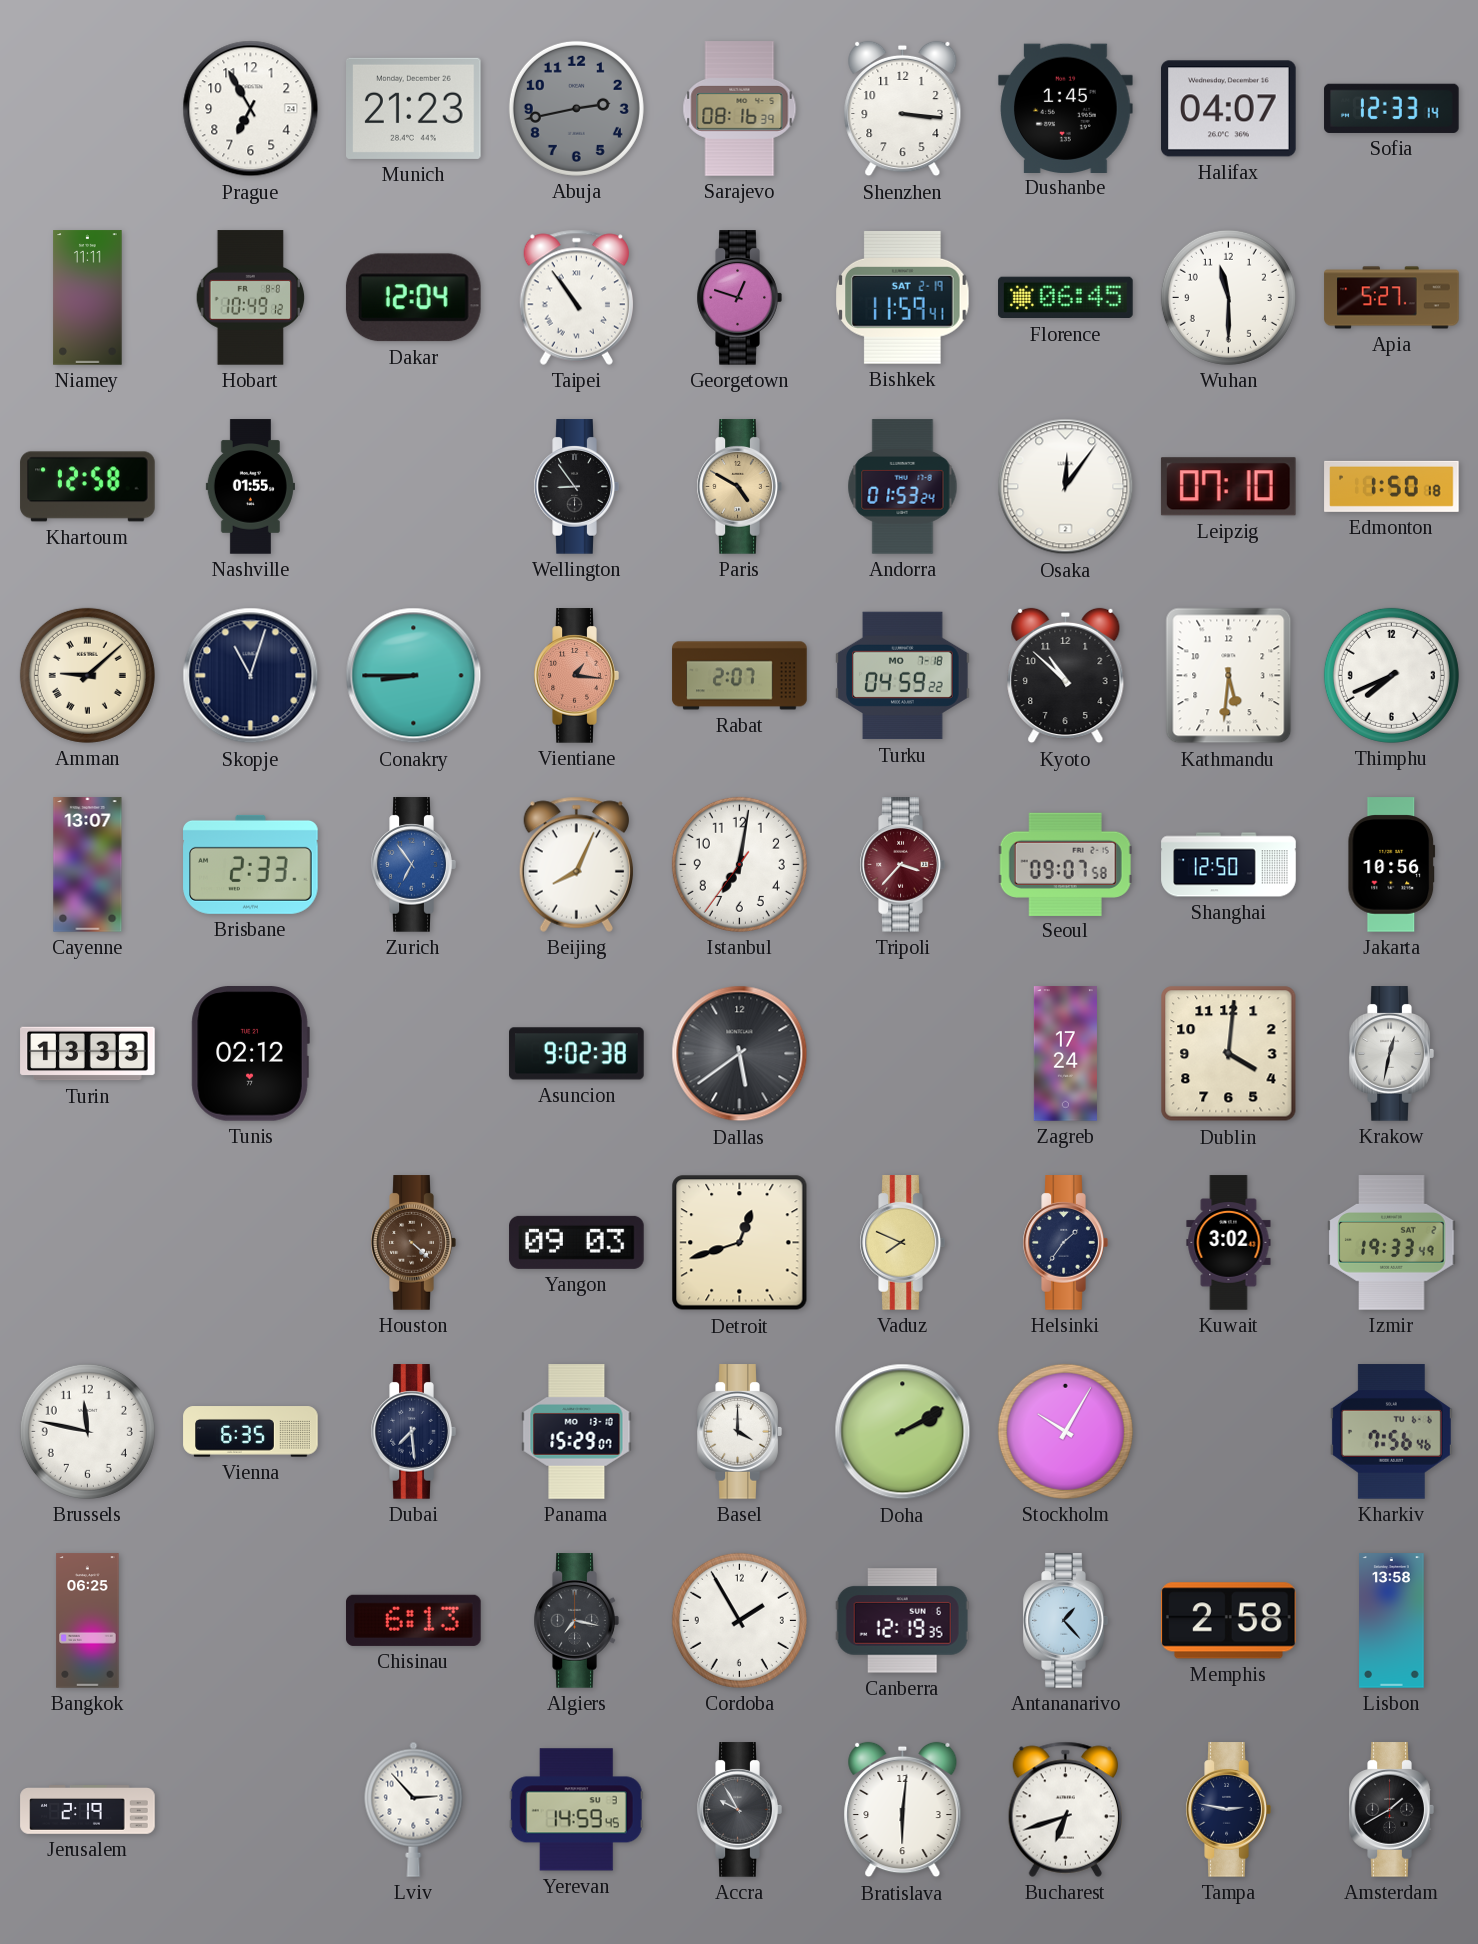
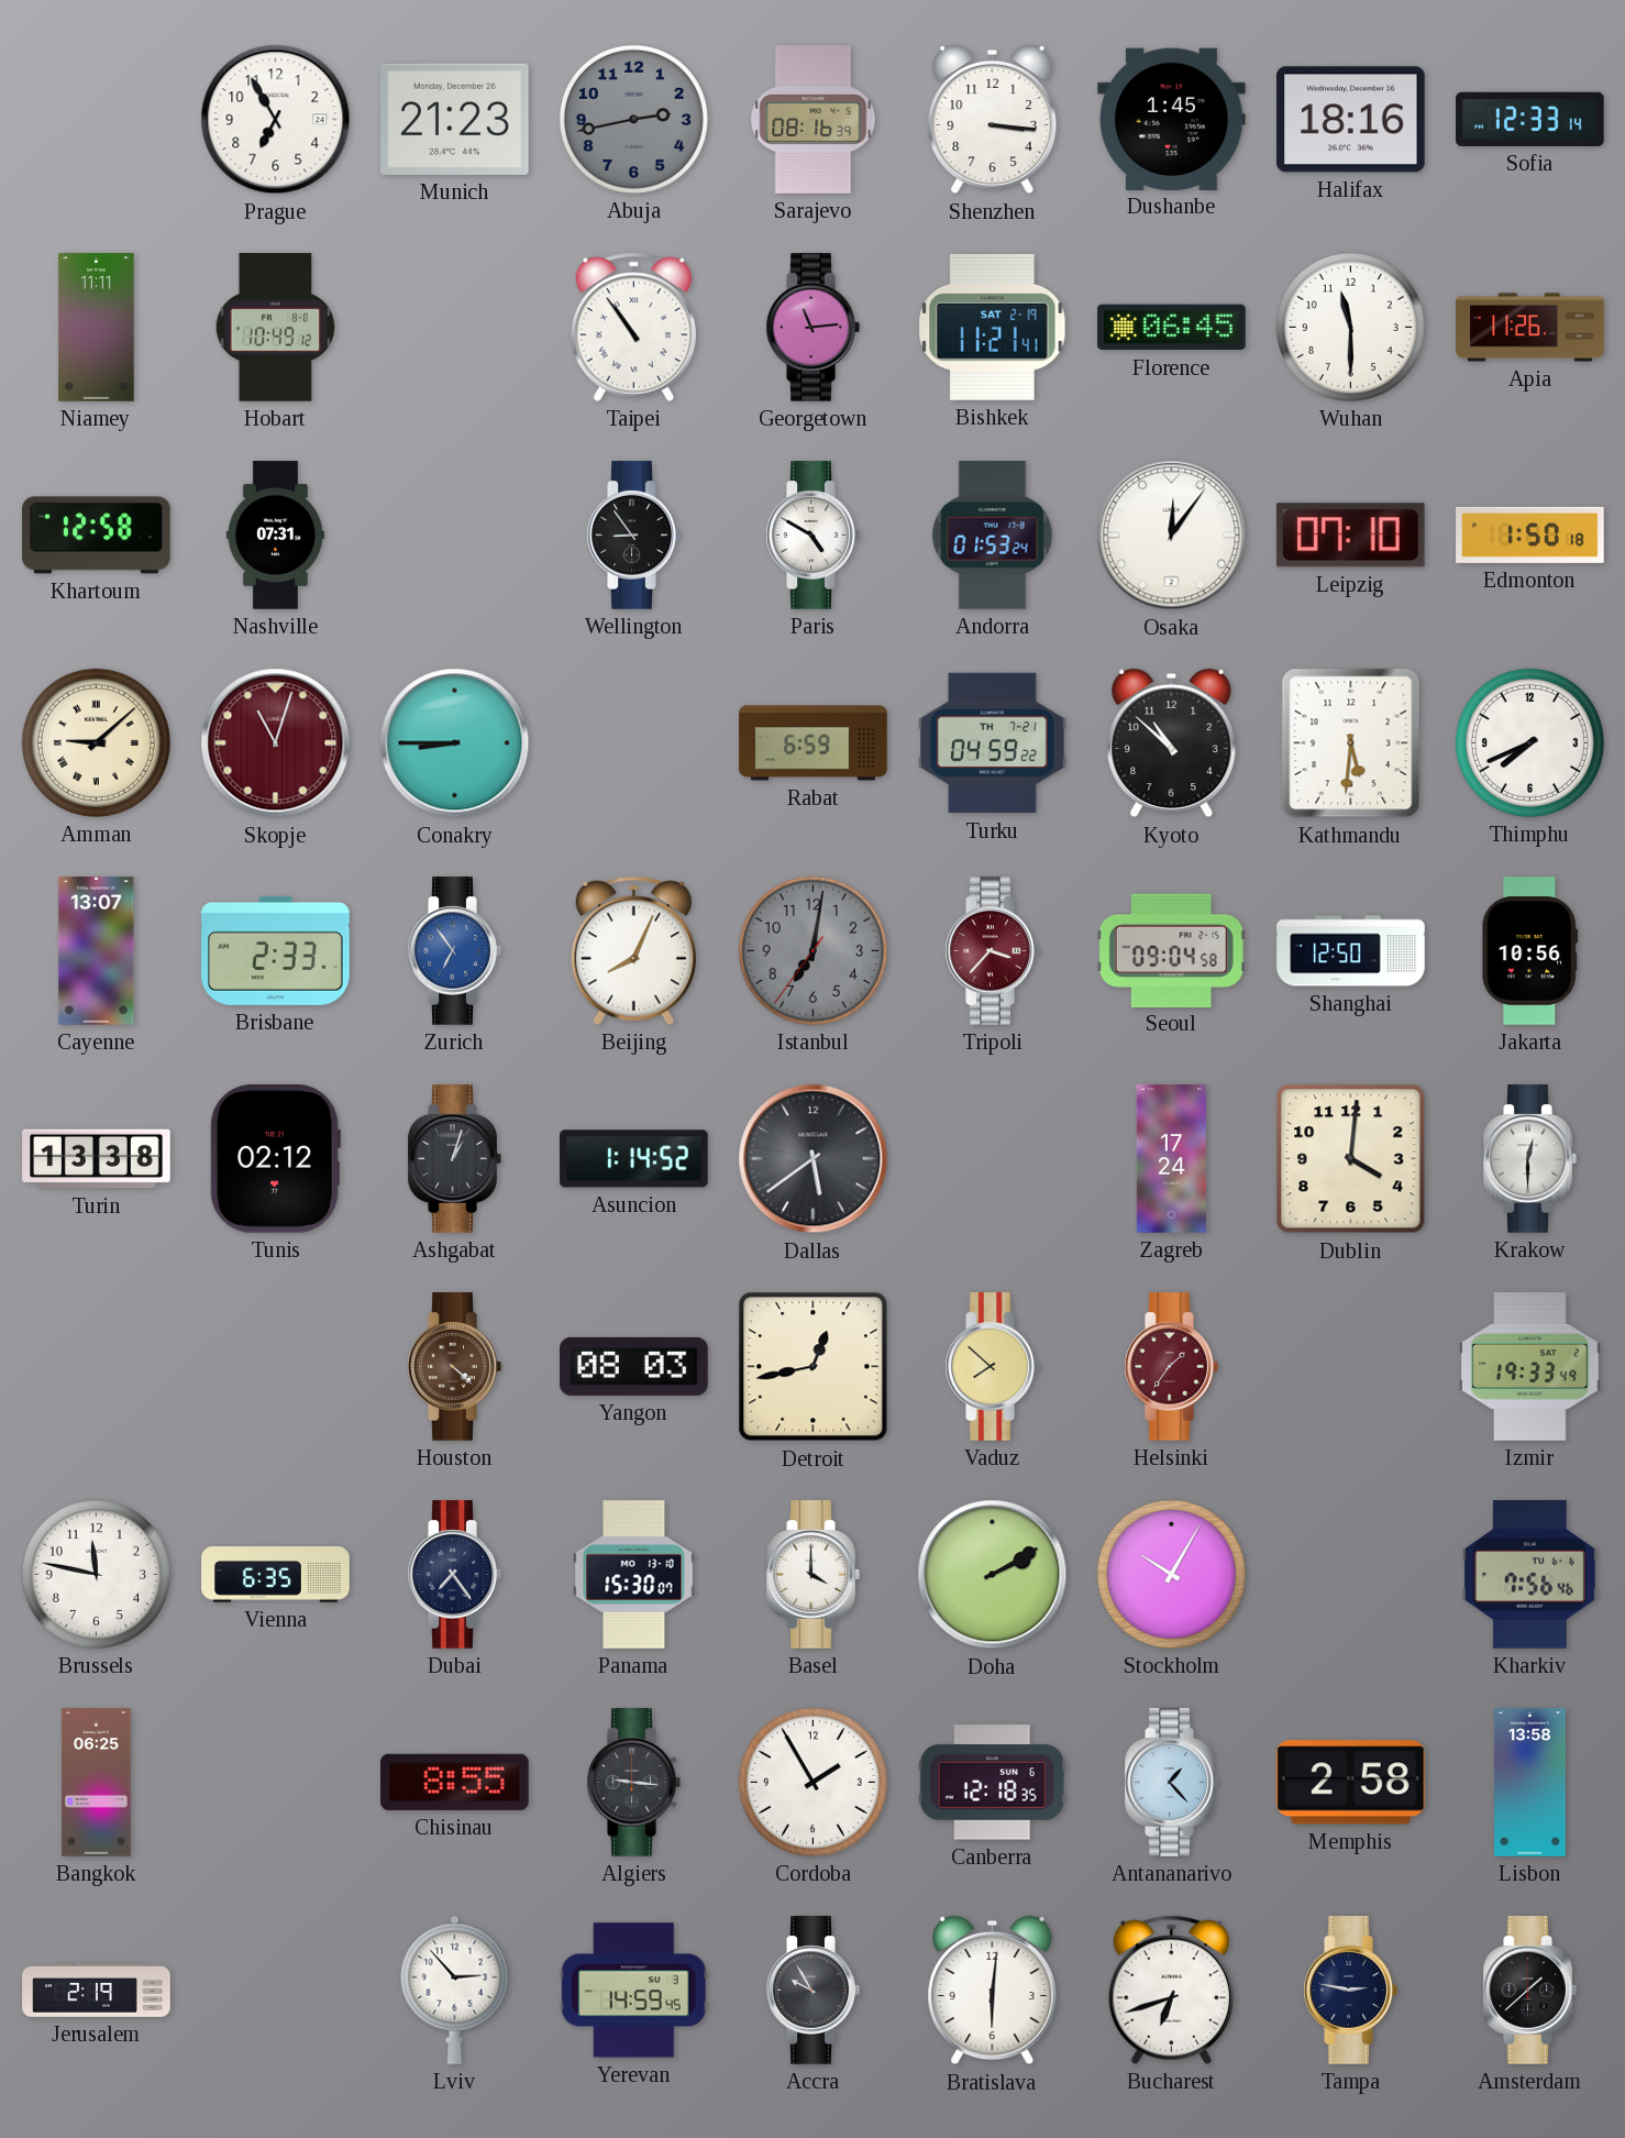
Halifax: 04:07 -> 18:16
Dakar: 12:04 -> none
Georgetown: 12:48 -> 11:14
Bishkek: 11:59 -> 11:21
Apia: 5:27 -> 11:26
Nashville: 01:55 -> 07:31
Paris dial: champagne -> white
Skopje dial: navy -> burgundy
Vientiane: 1:16 -> none
Rabat: 2:07 -> 6:59
Turku date: MO 7-18 -> TH 7-21
Istanbul dial: white -> grey
Seoul: 09:07 -> 09:04
Turin: 13:33 -> 13:38
Ashgabat: none -> 1:03
Asuncion: 9:02 -> 1:14
Krakow: 12:32 -> 12:30
Yangon: 09:03 -> 08:03
Detroit: 12:42 -> 12:43
Vaduz: 7:49 -> 7:52
Helsinki dial: navy -> burgundy
Kuwait: 3:02 -> none
Dubai: 7:29 -> 7:24
Panama: 15:29 -> 15:30
Chisinau: 6:13 -> 8:55
Algiers: 7:17 -> 9:16
Canberra: 12:19 -> 12:18
Amsterdam: 1:40 -> 1:38
